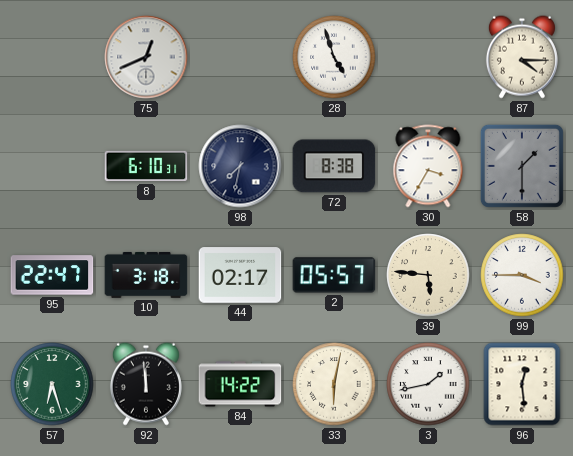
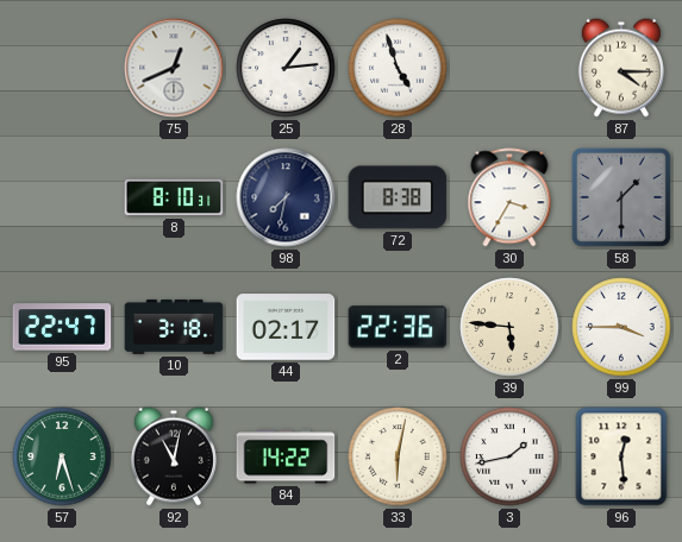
25: none -> 1:14
8: 6:10 -> 8:10
2: 05:57 -> 22:36
92: 11:59 -> 11:02
